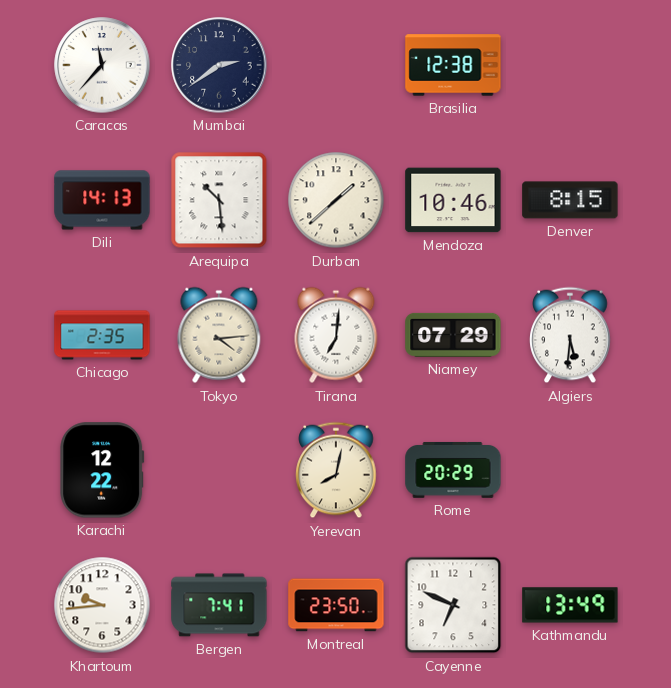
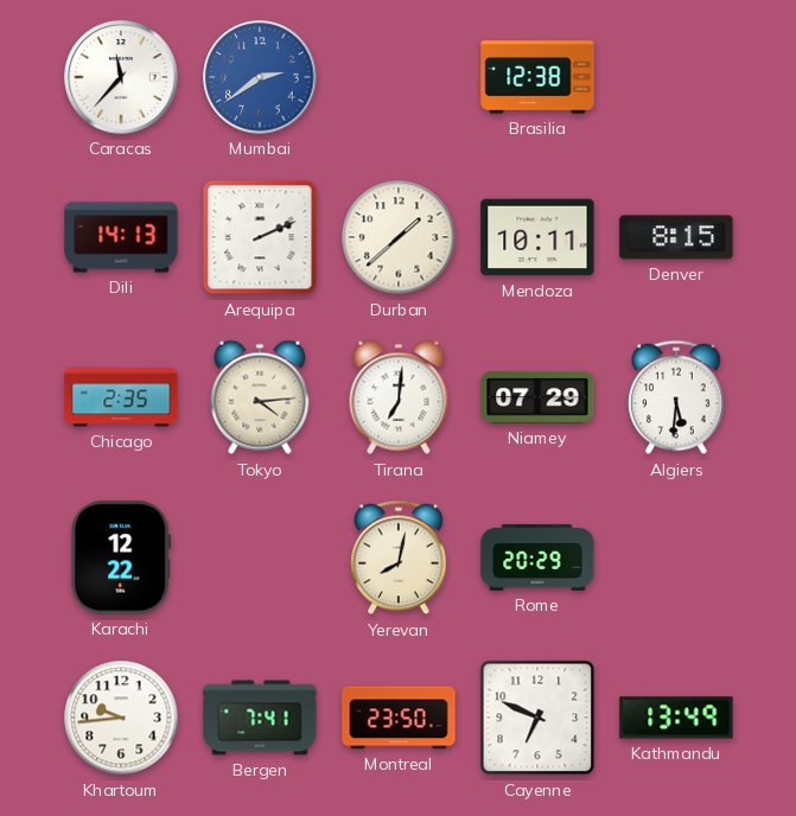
Mumbai dial: navy -> blue
Arequipa: 10:29 -> 2:11
Mendoza: 10:46 -> 10:11
